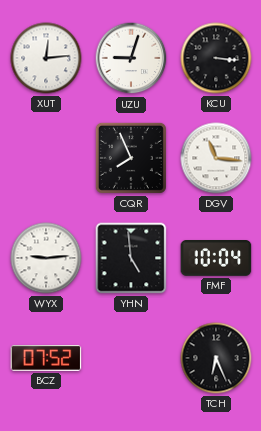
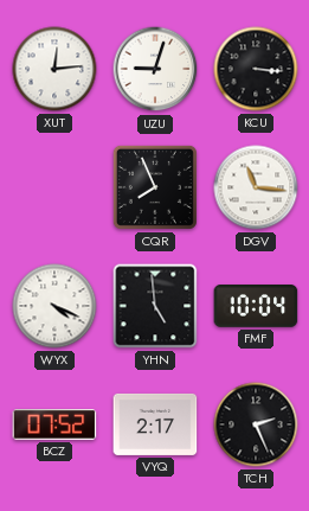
WYX: 9:14 -> 4:19
VYQ: none -> 2:17
TCH: 6:26 -> 2:26
